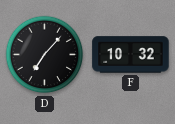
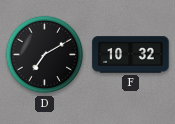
D: 7:07 -> 7:10
